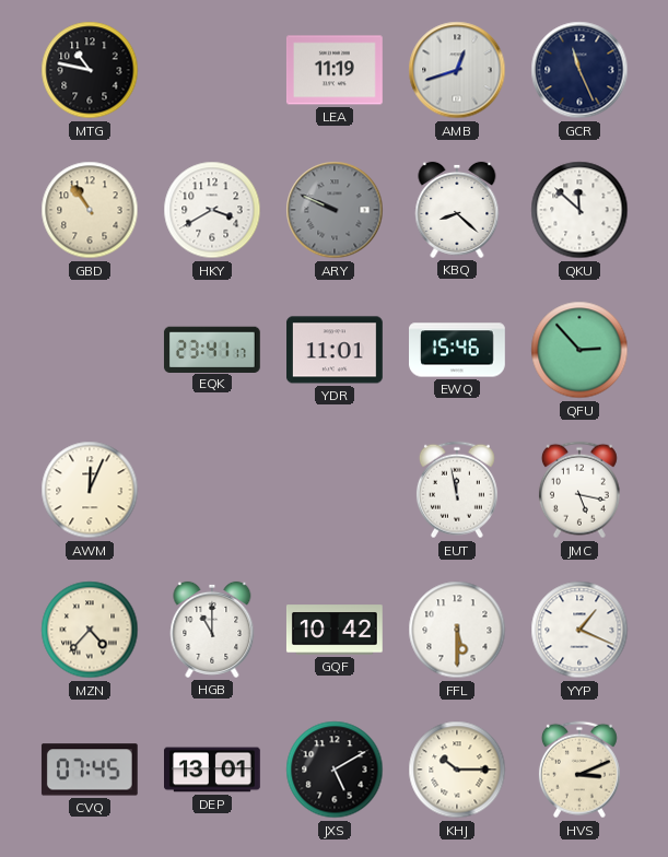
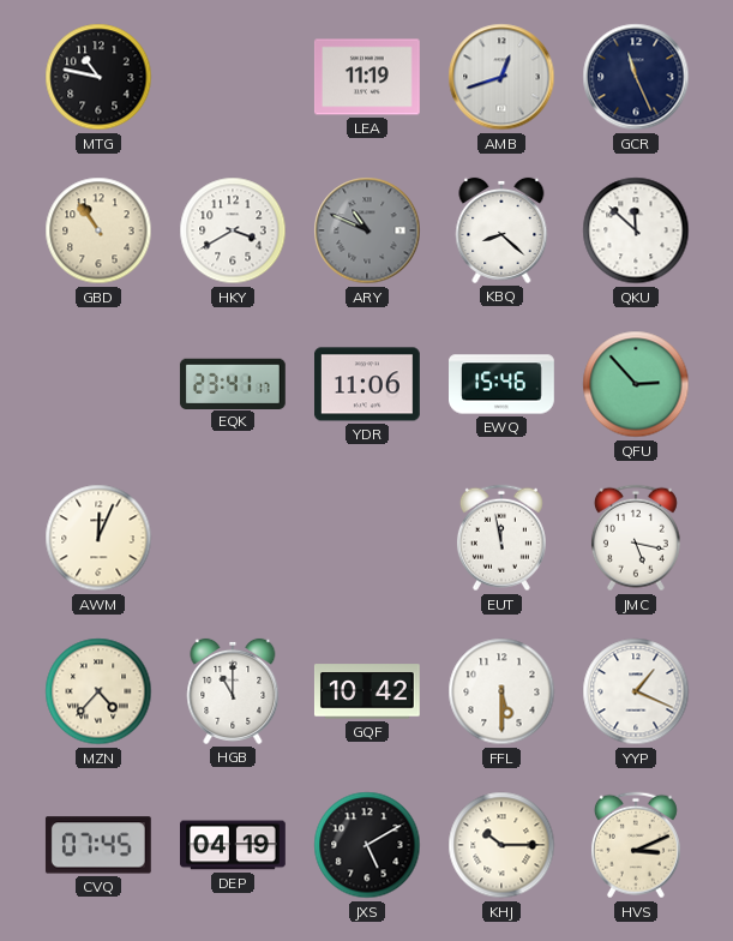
ARY: 9:49 -> 10:49
YDR: 11:01 -> 11:06
DEP: 13:01 -> 04:19
